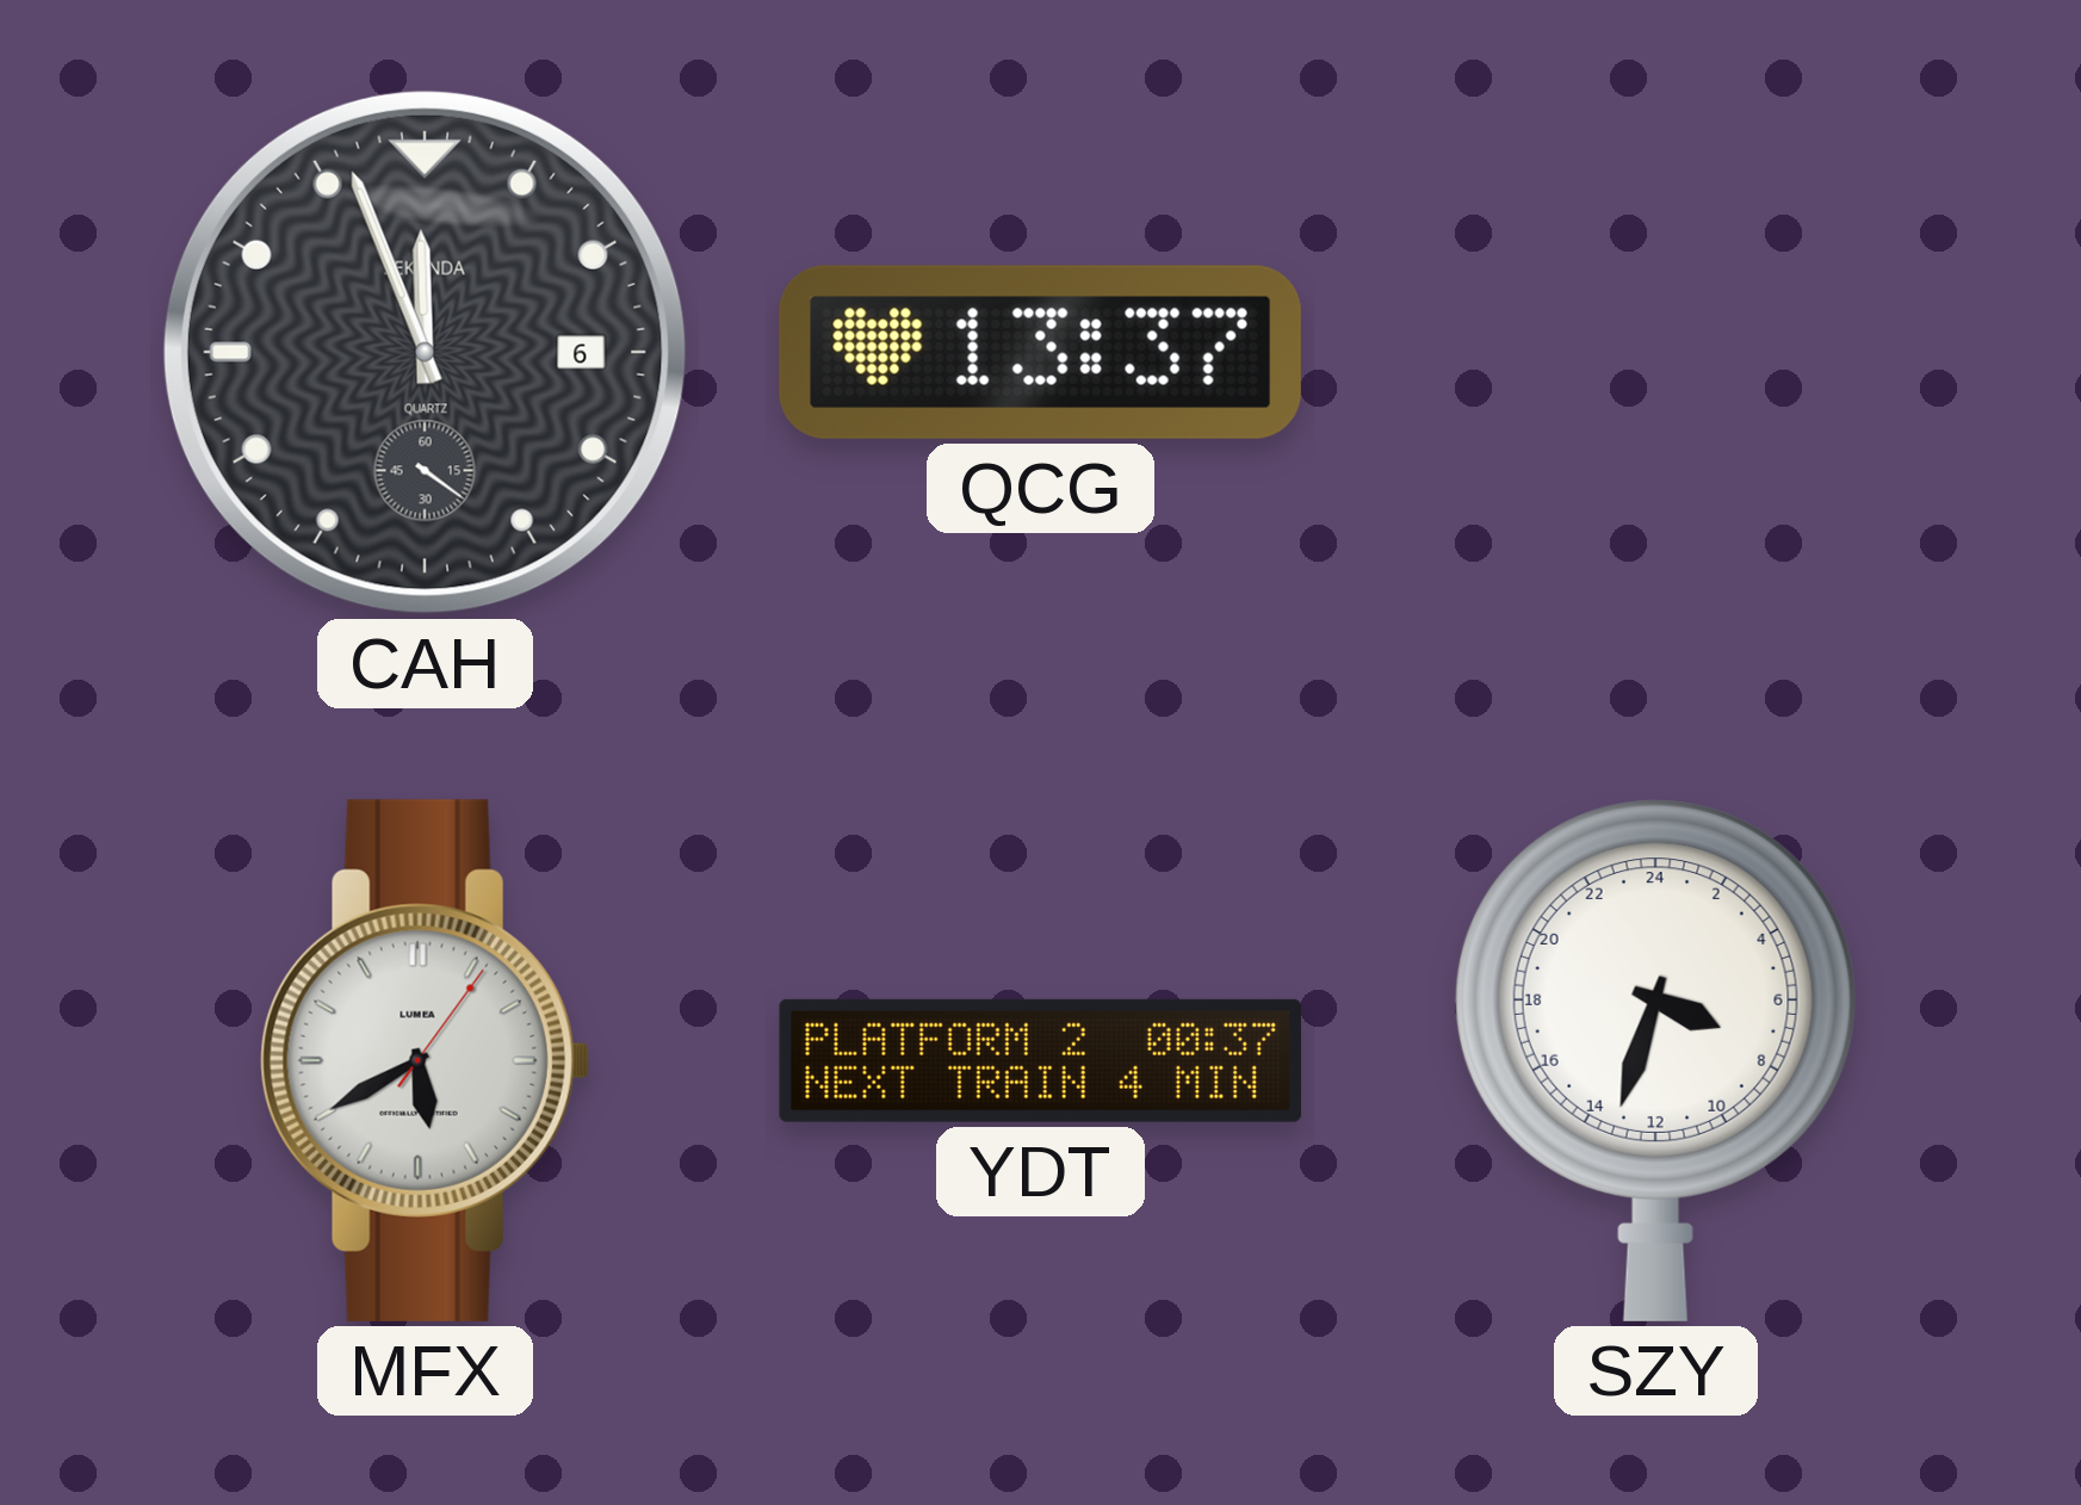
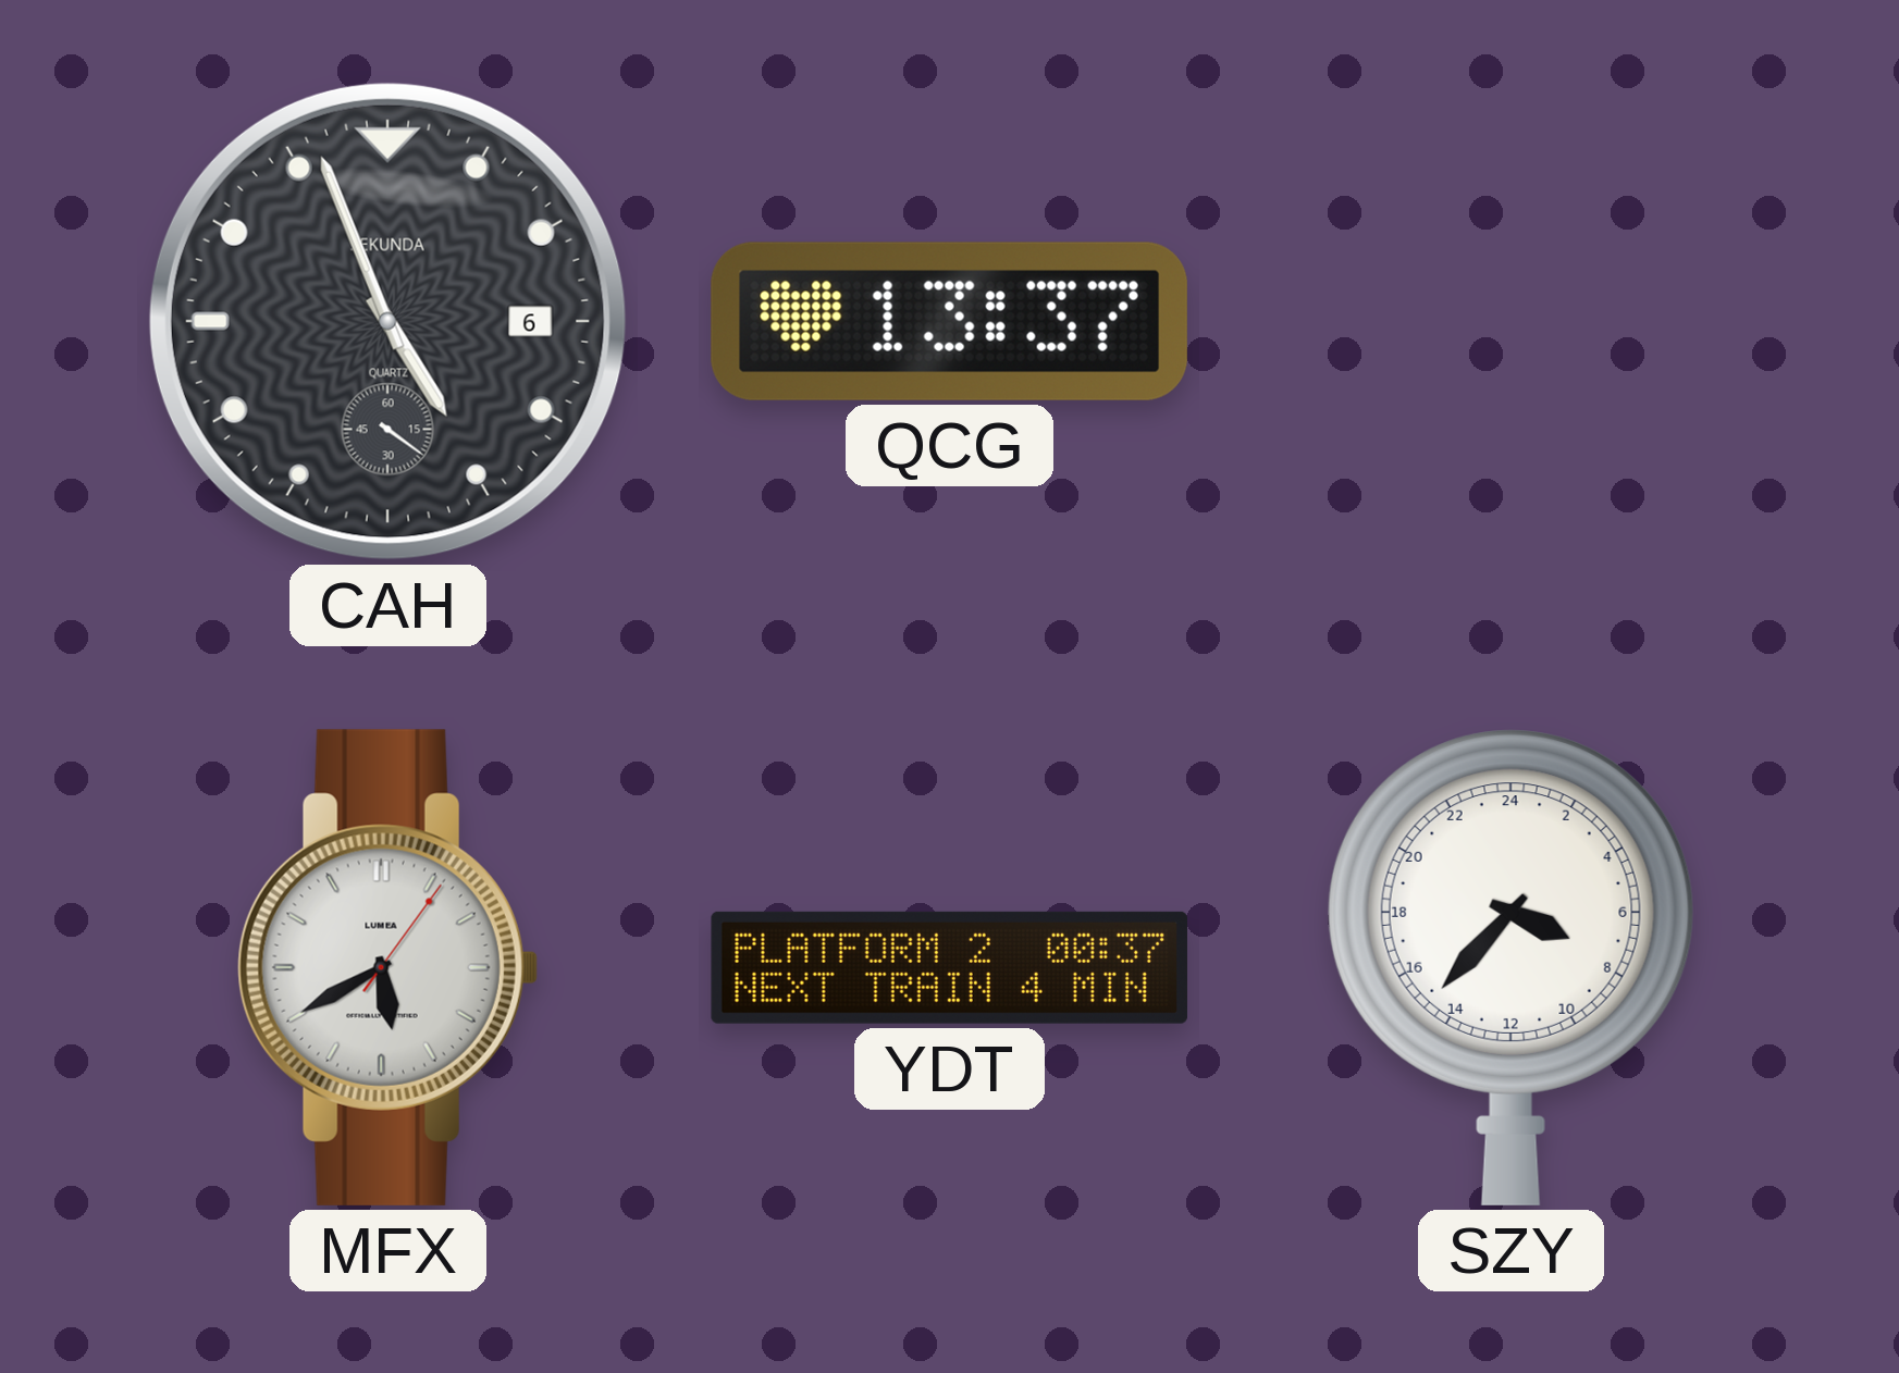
CAH: 11:56 -> 4:56
SZY: 7:33 -> 7:37
